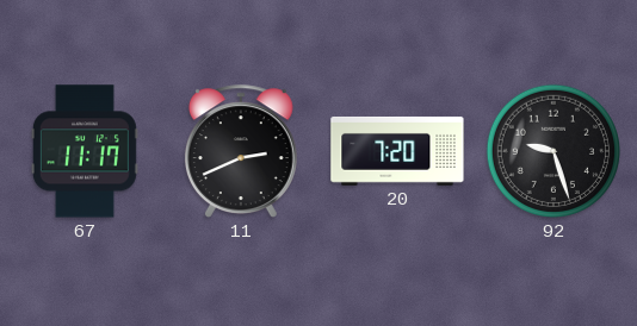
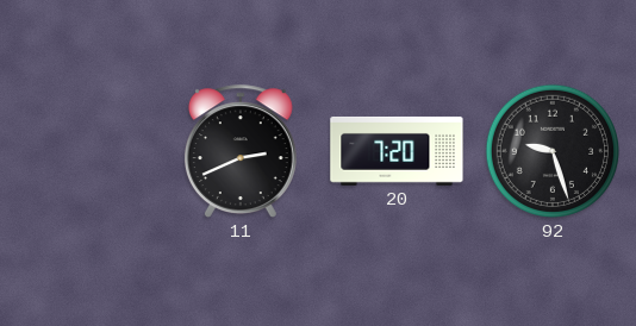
67: 11:17 -> none
